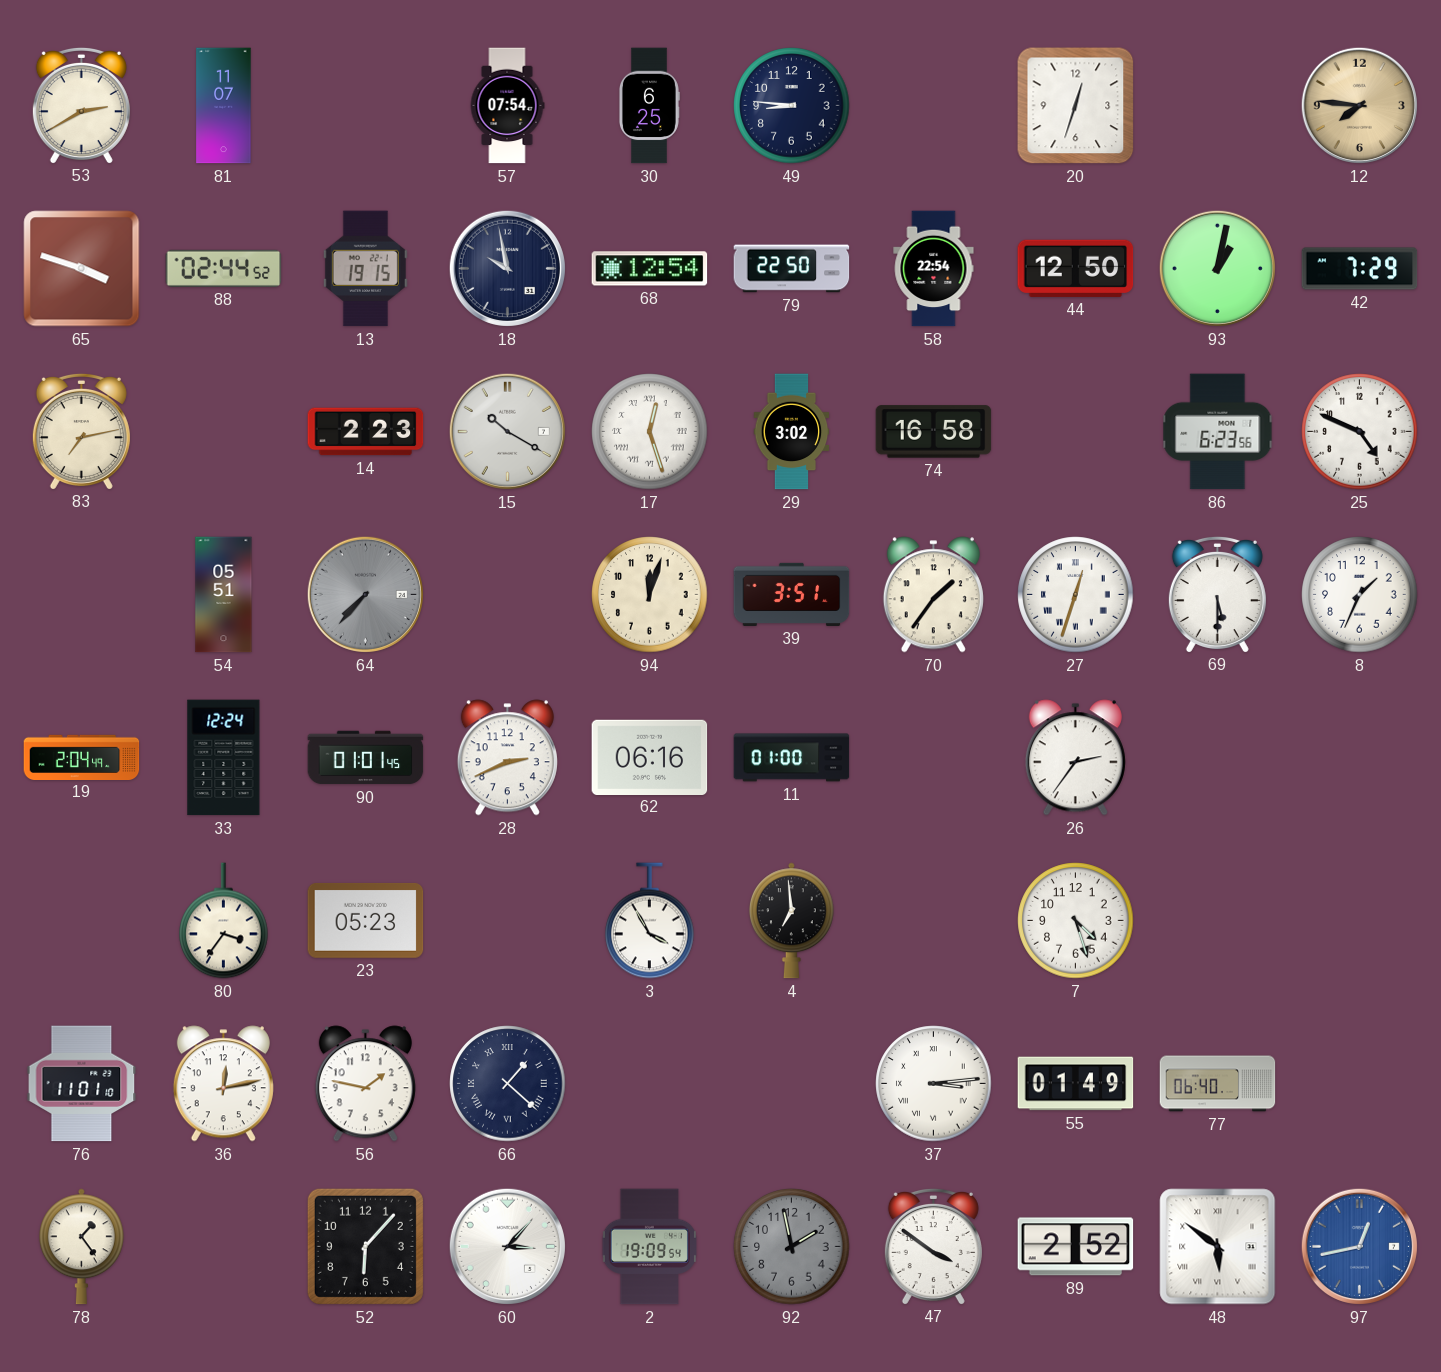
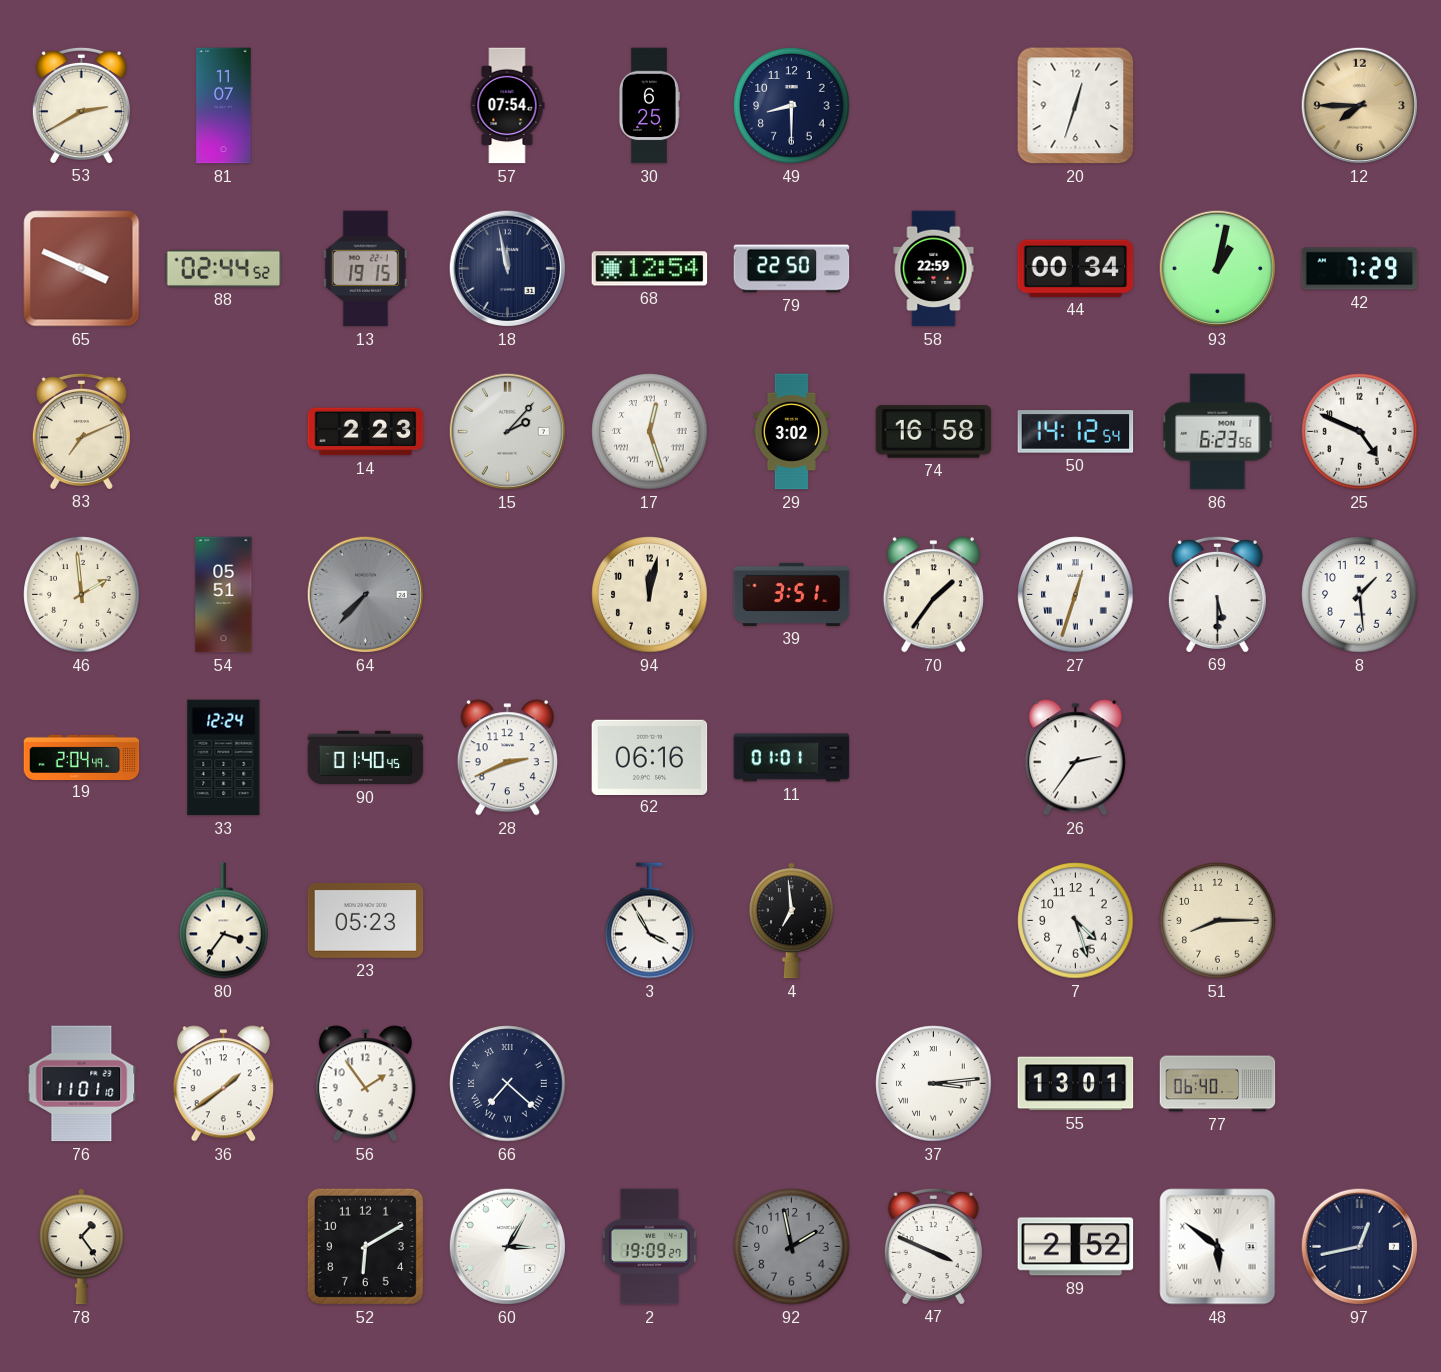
49: 8:46 -> 8:30
12: 7:46 -> 7:45
65: 3:48 -> 3:49
18: 9:58 -> 11:58
58: 22:54 -> 22:59
44: 12:50 -> 00:34
83: 7:13 -> 7:11
15: 10:20 -> 2:07
50: none -> 14:12
46: none -> 1:59
94: 12:03 -> 12:02
8: 1:34 -> 1:29
90: 01:01 -> 01:40
11: 01:00 -> 01:01
51: none -> 8:15
36: 12:13 -> 1:39
56: 1:47 -> 1:54
66: 1:22 -> 7:22
55: 01:49 -> 13:01
52: 6:07 -> 6:10
60: 3:07 -> 3:05
2: 19:09:54 -> 19:09:27
47: 3:51 -> 3:49
97 dial: blue -> navy
